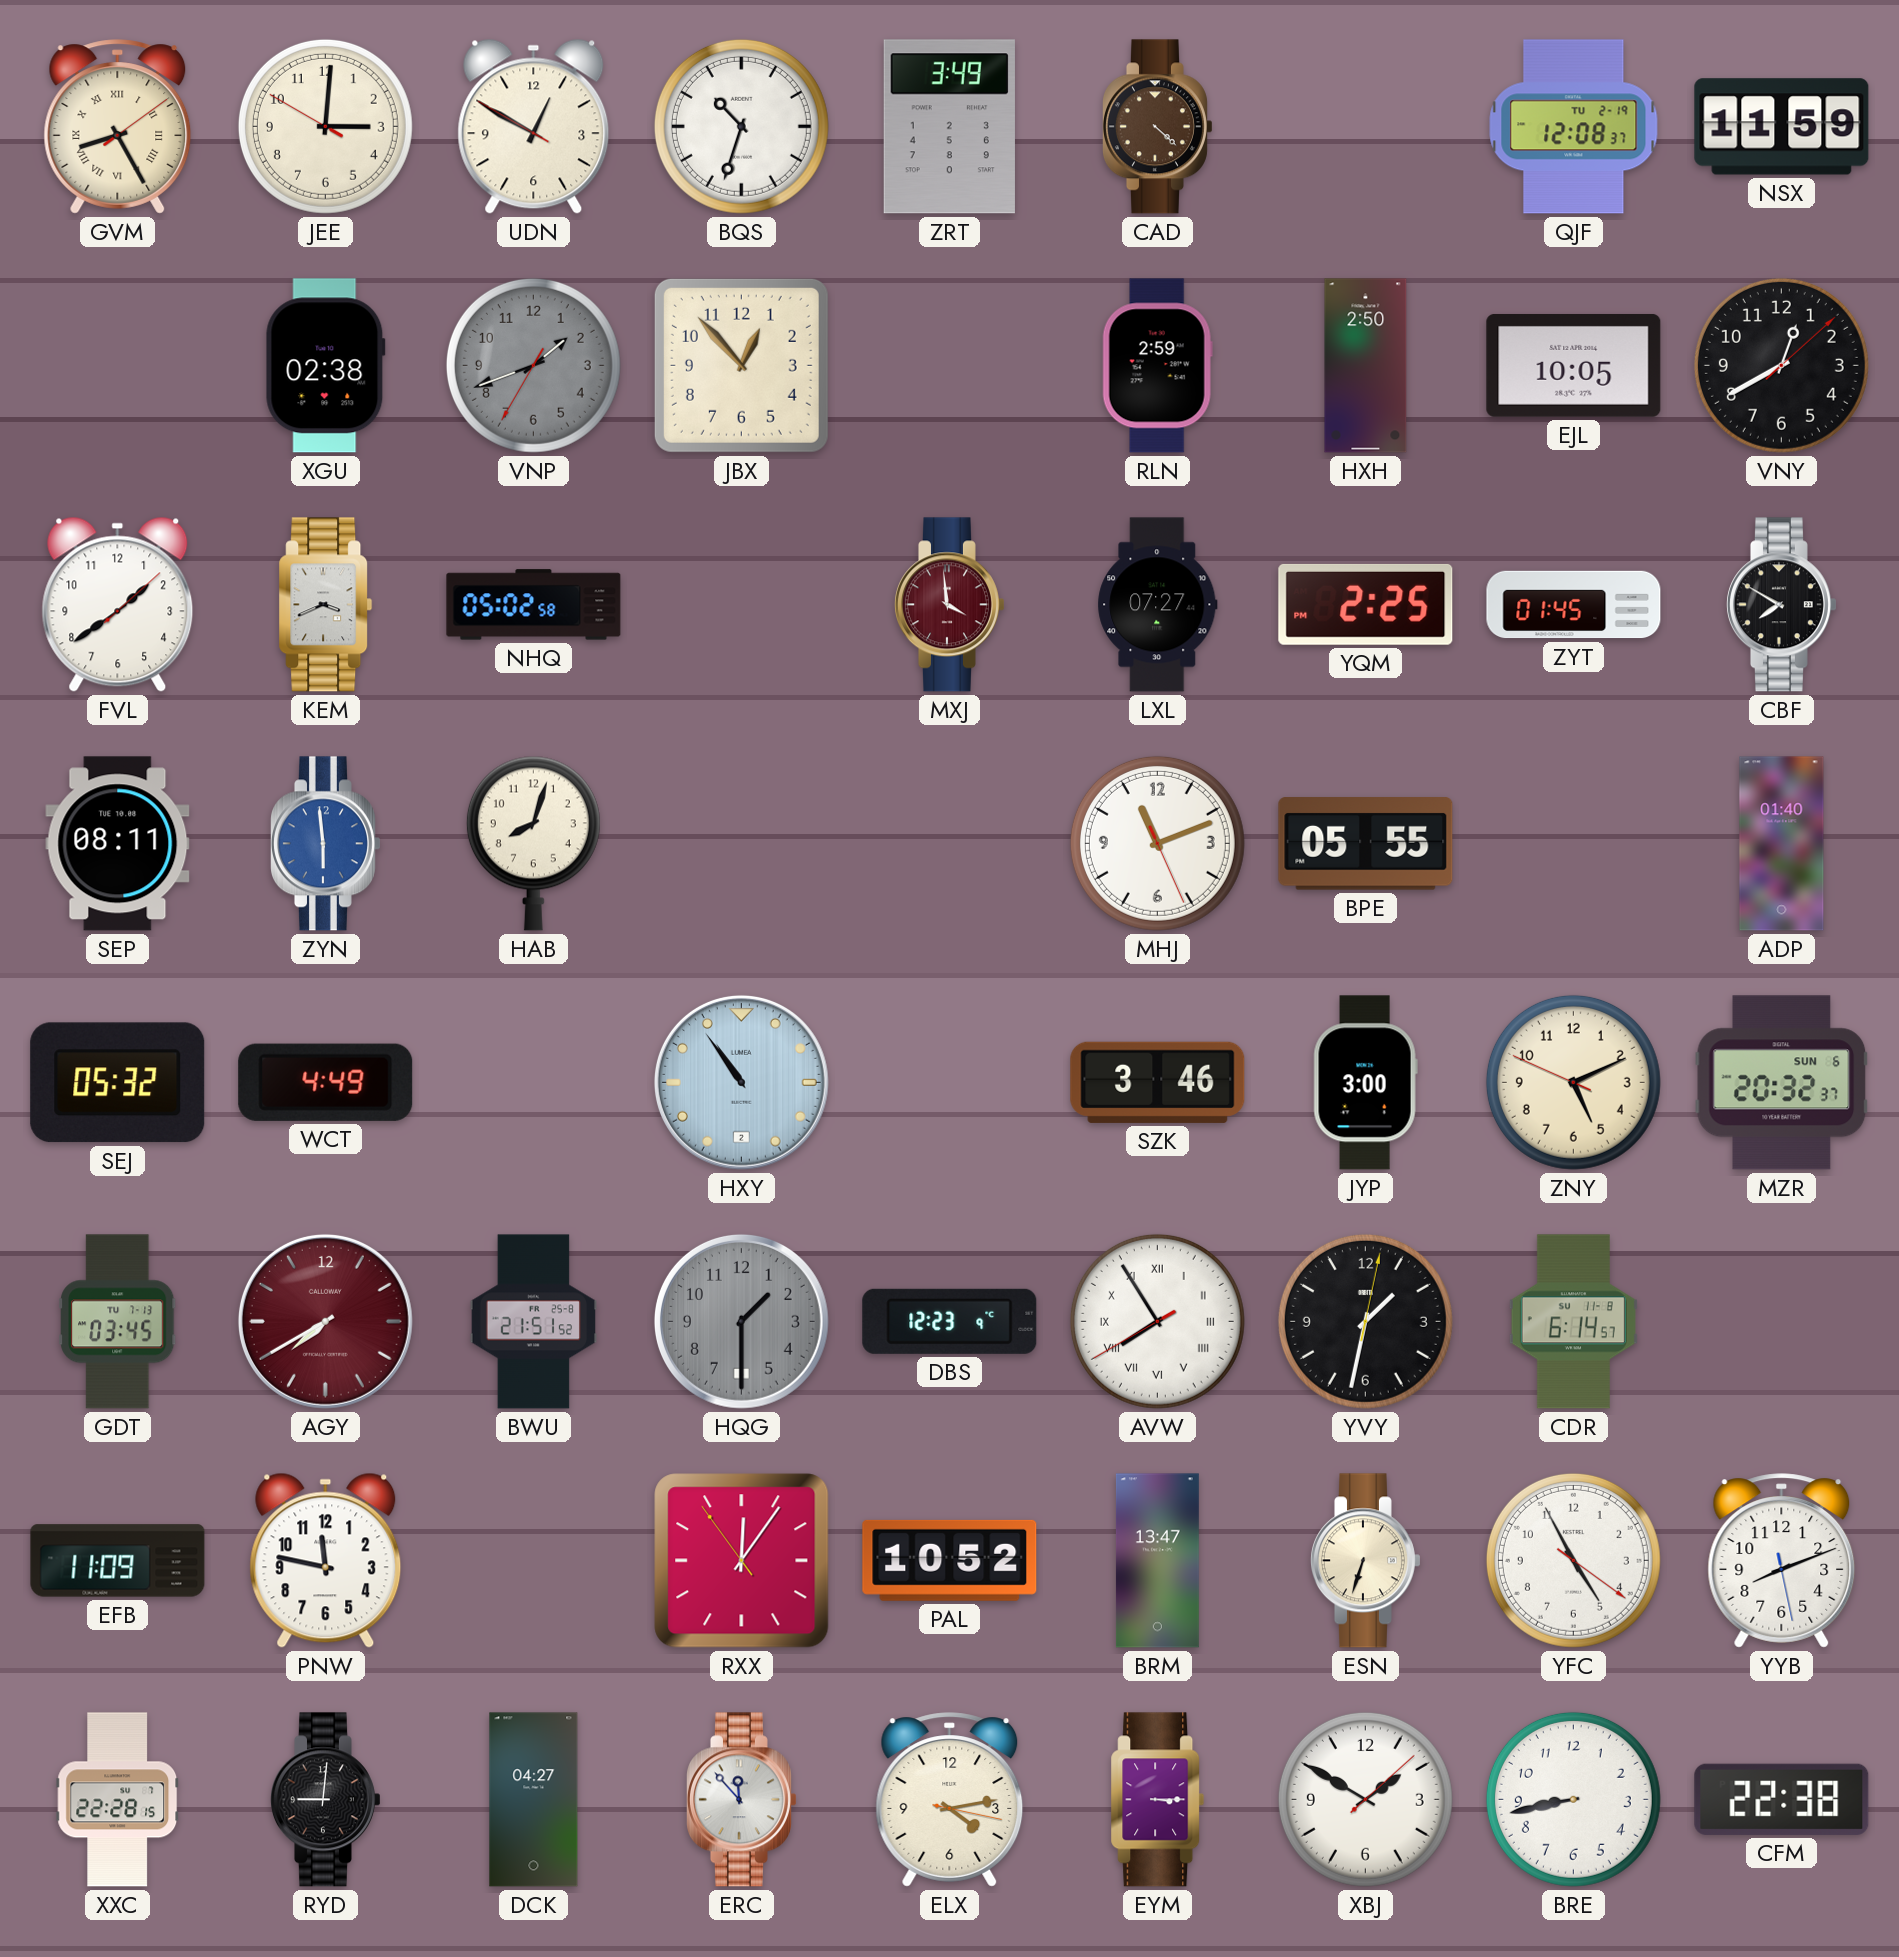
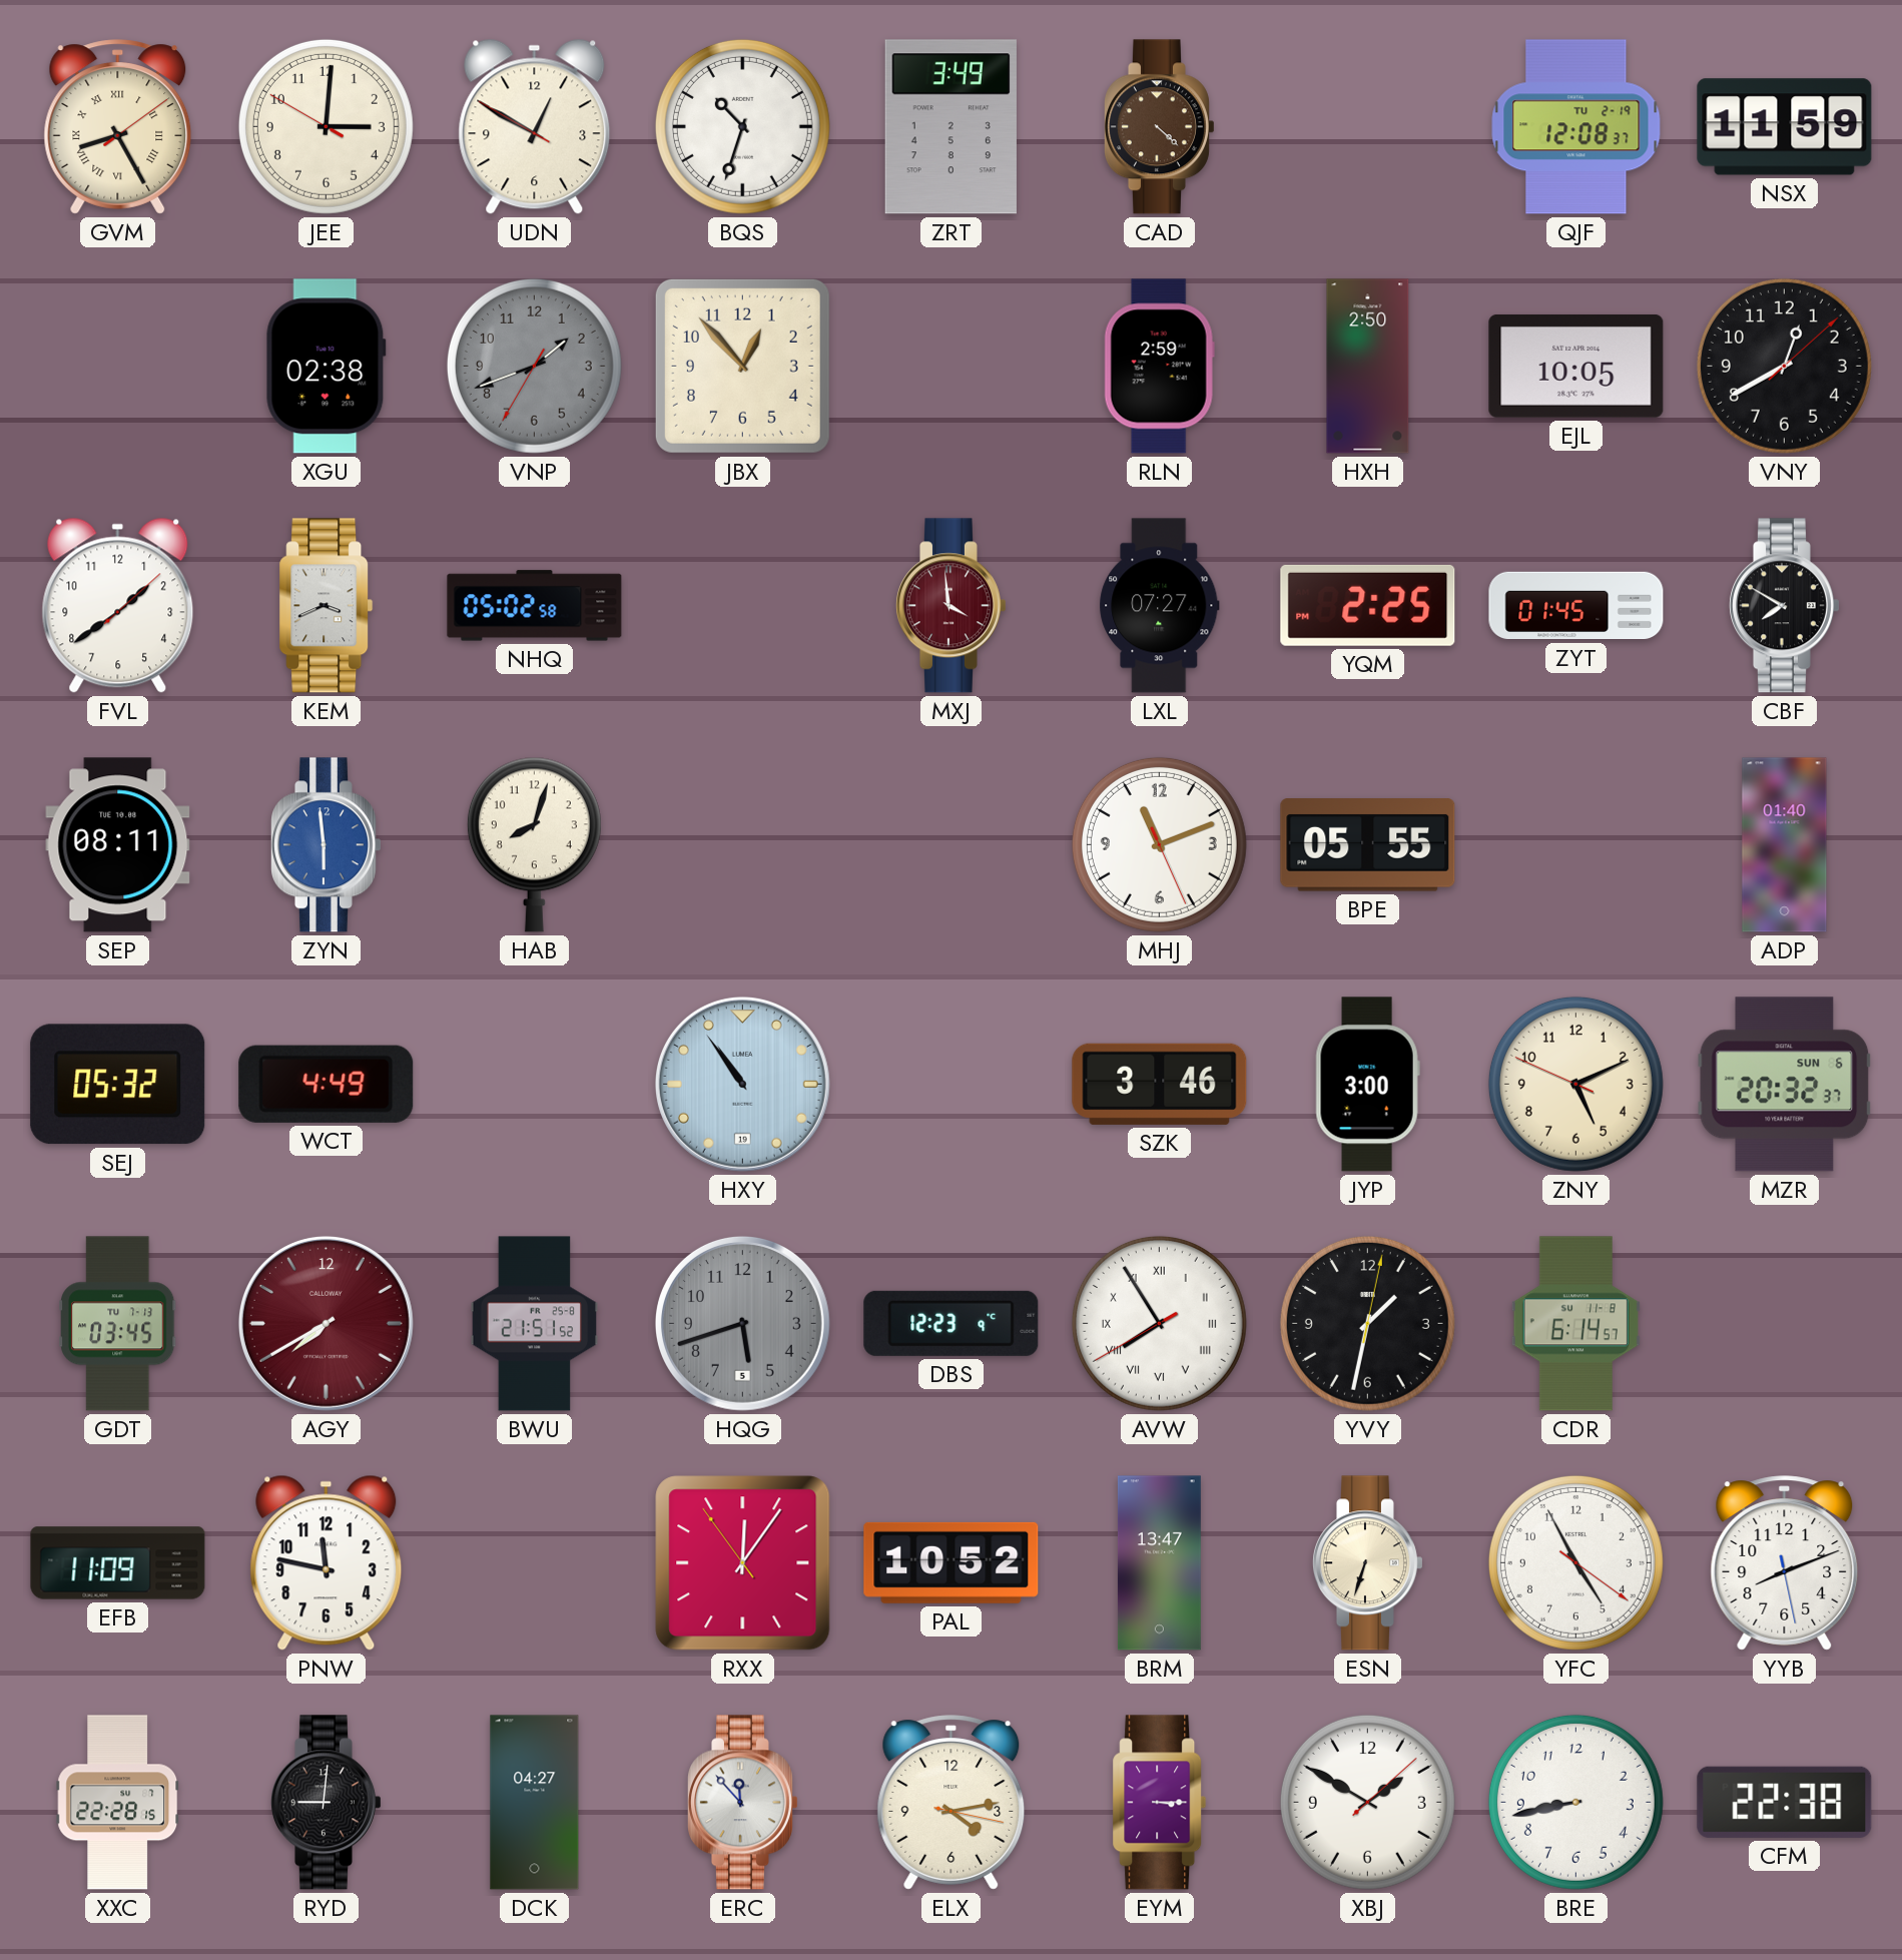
HXY date: 2 -> 19
HQG: 1:30 -> 5:42
